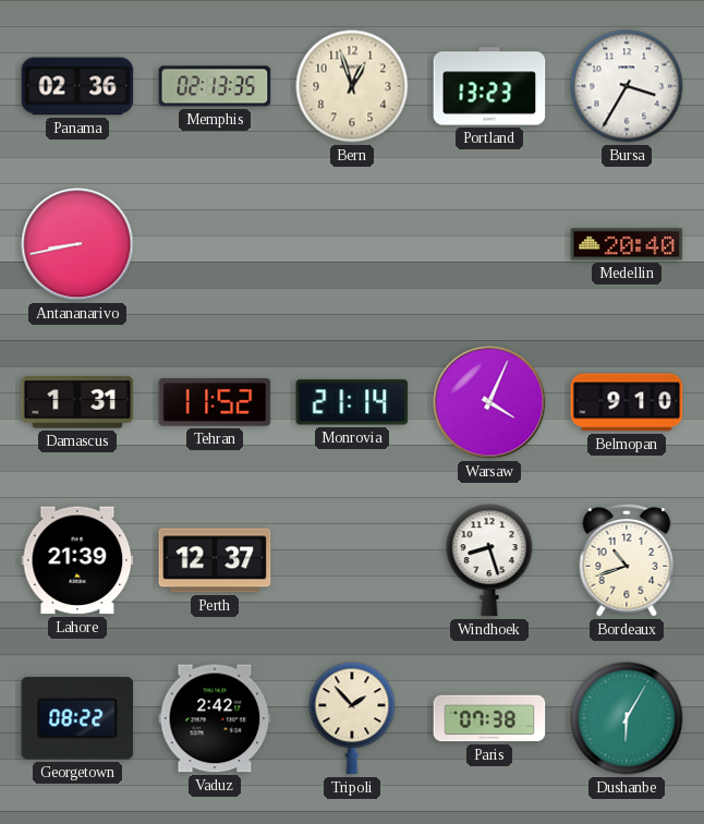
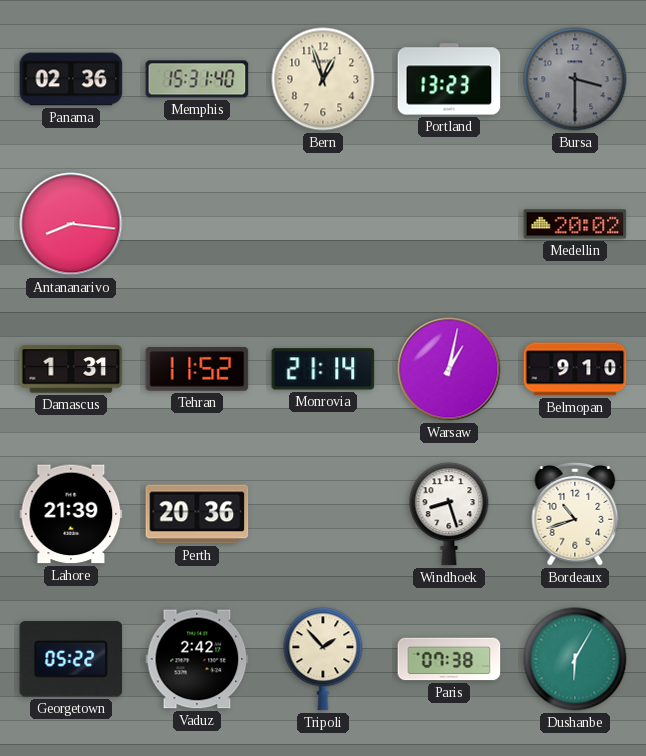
Memphis: 02:13 -> 15:31
Bursa: 3:35 -> 3:30
Bursa dial: white -> grey
Antananarivo: 8:43 -> 8:16
Medellin: 20:40 -> 20:02
Warsaw: 4:04 -> 1:02
Perth: 12:37 -> 20:36
Georgetown: 08:22 -> 05:22
